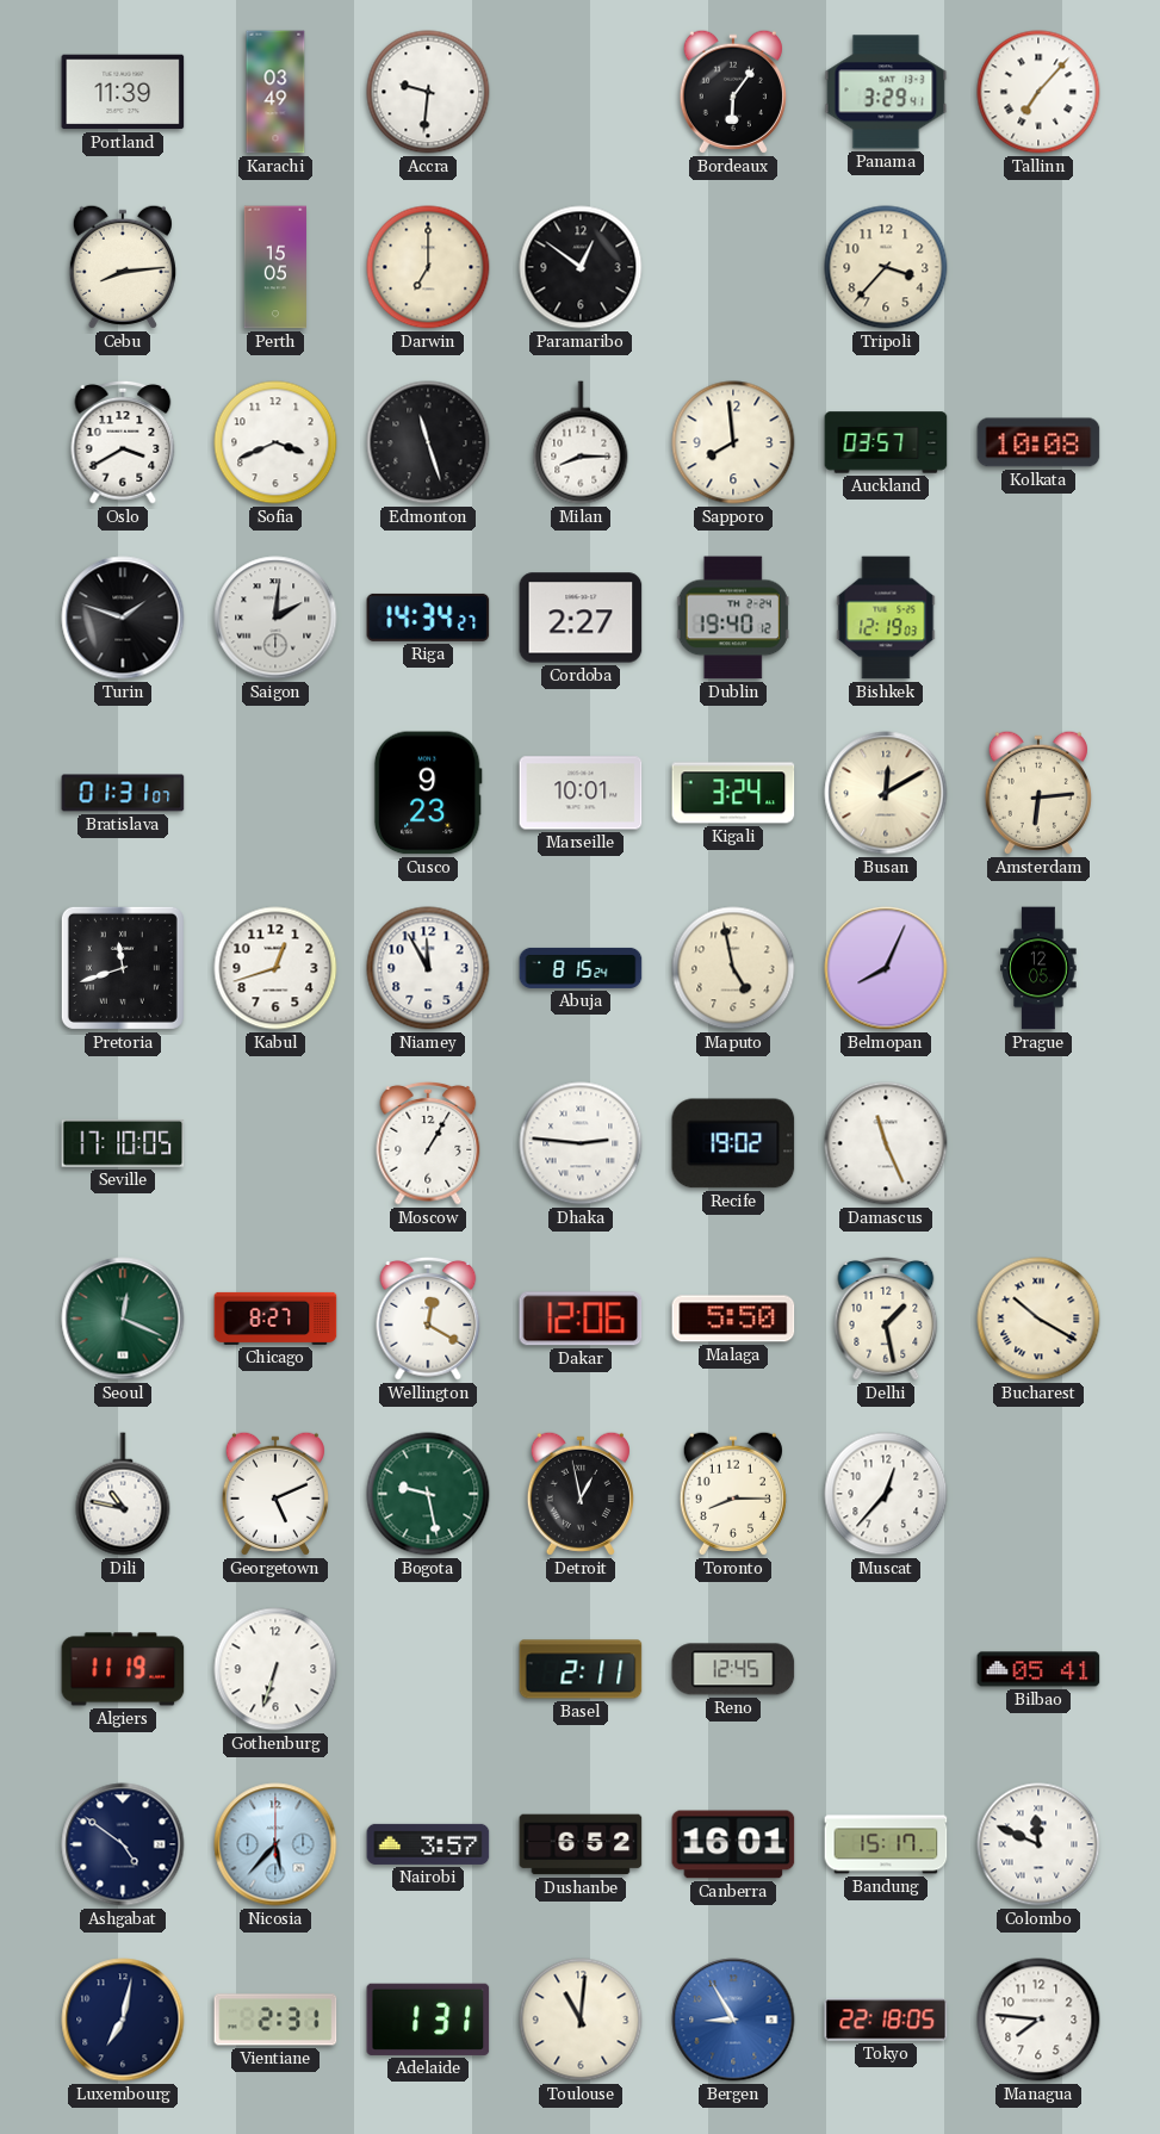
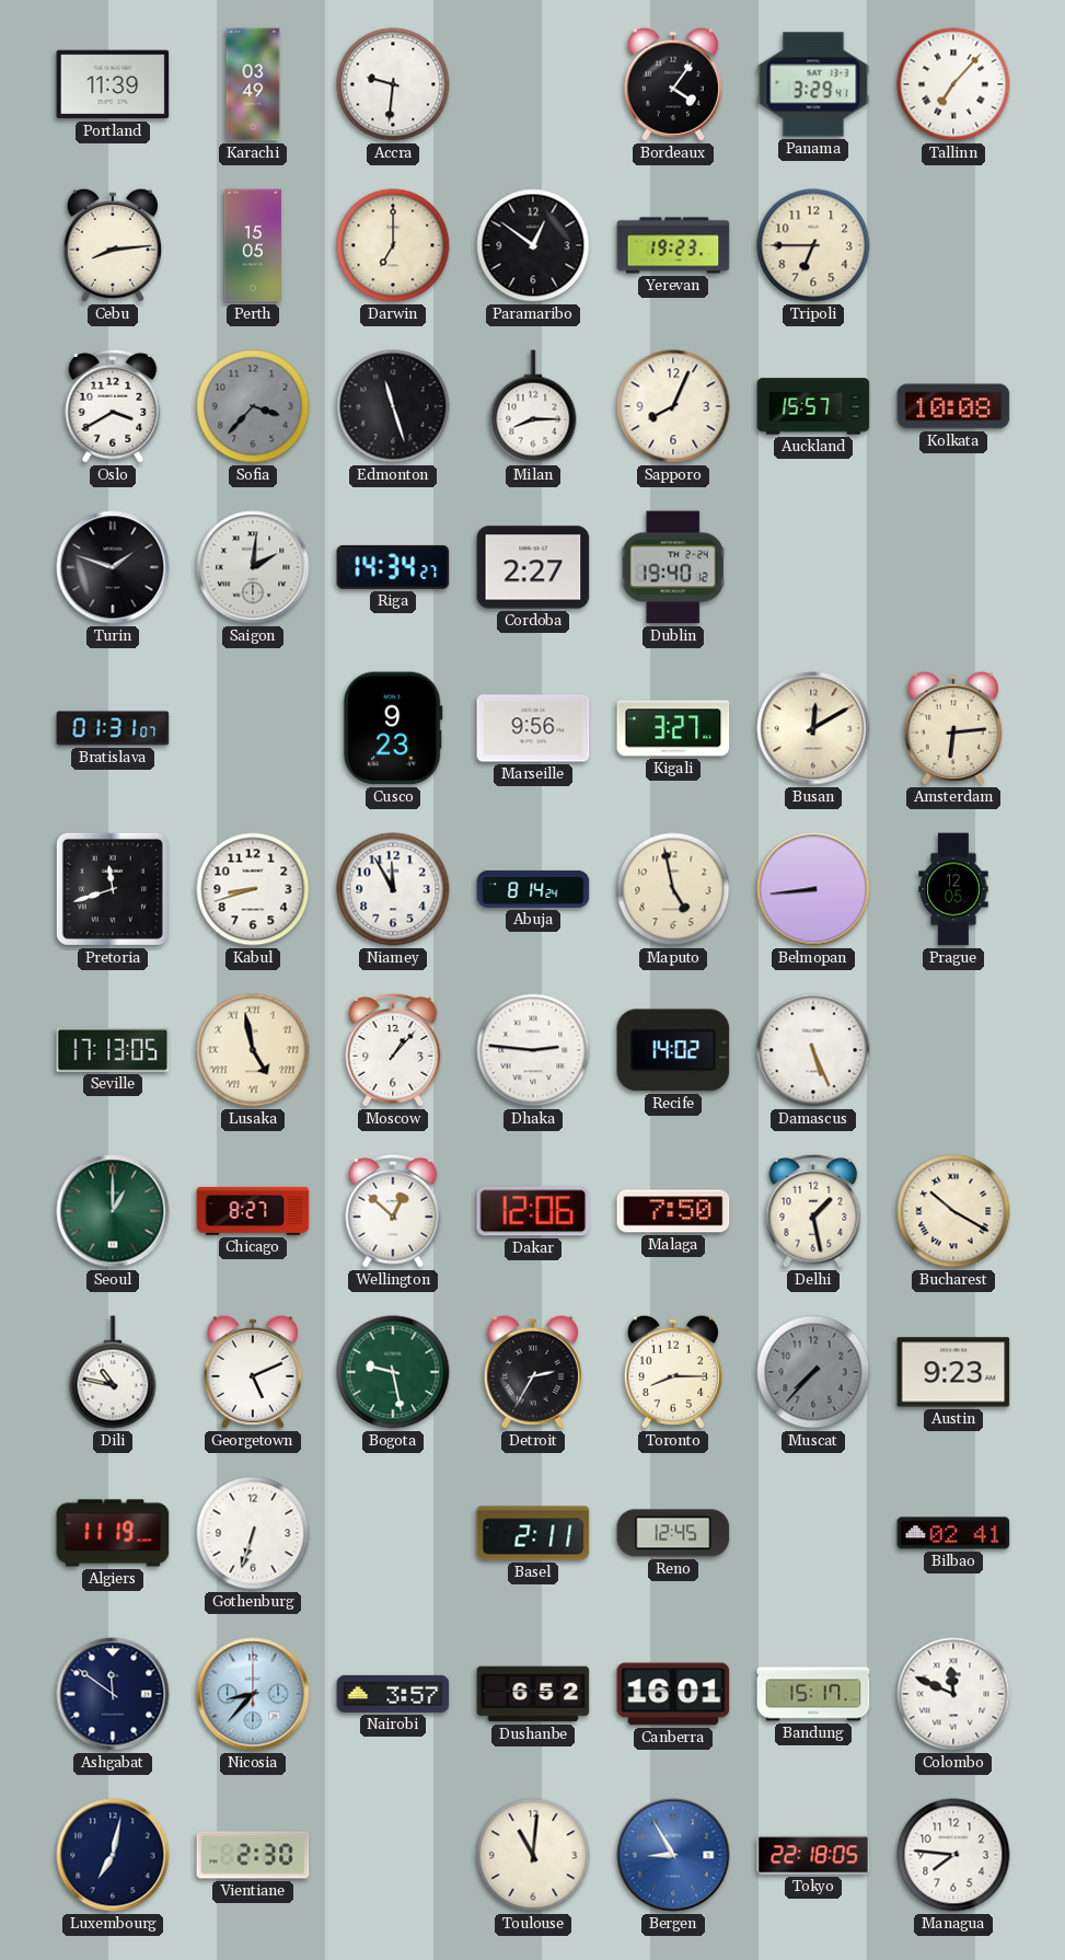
Bordeaux: 6:06 -> 4:06
Yerevan: none -> 19:23
Tripoli: 3:37 -> 6:45
Sofia: 3:41 -> 3:37
Sofia dial: white -> grey
Sapporo: 7:59 -> 8:04
Auckland: 03:57 -> 15:57
Bishkek: 12:19 -> none
Marseille: 10:01 -> 9:56
Kigali: 3:24 -> 3:27
Kabul: 12:42 -> 8:42
Abuja: 8:15 -> 8:14
Belmopan: 8:04 -> 8:44
Seville: 17:10 -> 17:13
Lusaka: none -> 4:58
Moscow: 1:05 -> 1:07
Recife: 19:02 -> 14:02
Damascus: 11:26 -> 5:26
Seoul: 12:19 -> 1:00
Wellington: 12:20 -> 12:52
Malaga: 5:50 -> 7:50
Detroit: 12:58 -> 2:35
Muscat: 12:37 -> 7:37
Muscat dial: white -> grey
Austin: none -> 9:23
Bilbao: 05:41 -> 02:41
Ashgabat: 4:51 -> 11:51
Nicosia: 5:37 -> 8:37
Vientiane: 2:31 -> 2:30
Adelaide: 1:31 -> none
